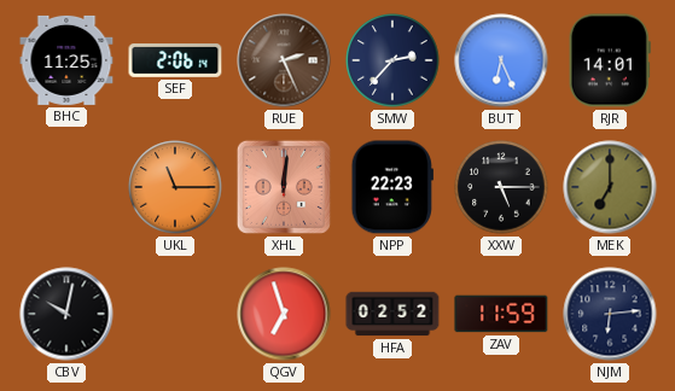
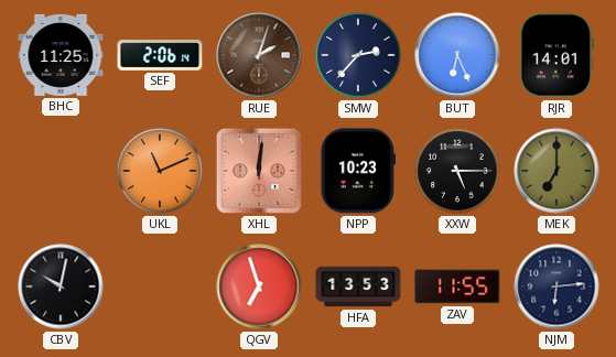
RUE: 2:26 -> 2:03
UKL: 11:15 -> 11:11
NPP: 22:23 -> 10:23
HFA: 02:52 -> 13:53
ZAV: 11:59 -> 11:55
